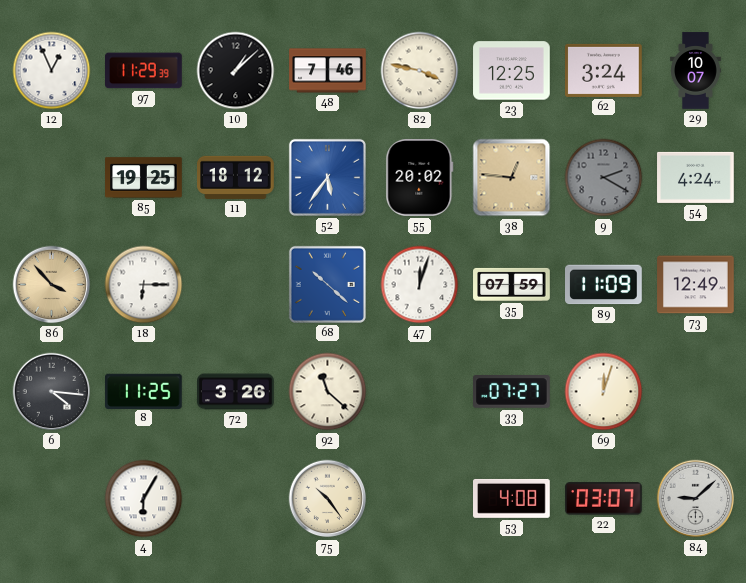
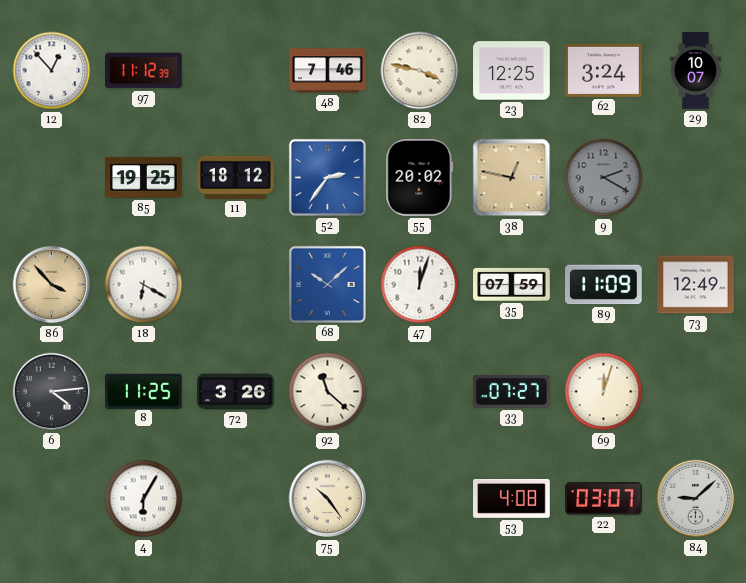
12: 12:56 -> 12:53
97: 11:29 -> 11:12
10: 1:08 -> none
52: 5:36 -> 2:36
38: 12:46 -> 12:47
54: 4:24 -> none
18: 6:15 -> 6:20
68: 10:22 -> 10:08
6: 4:16 -> 4:14
